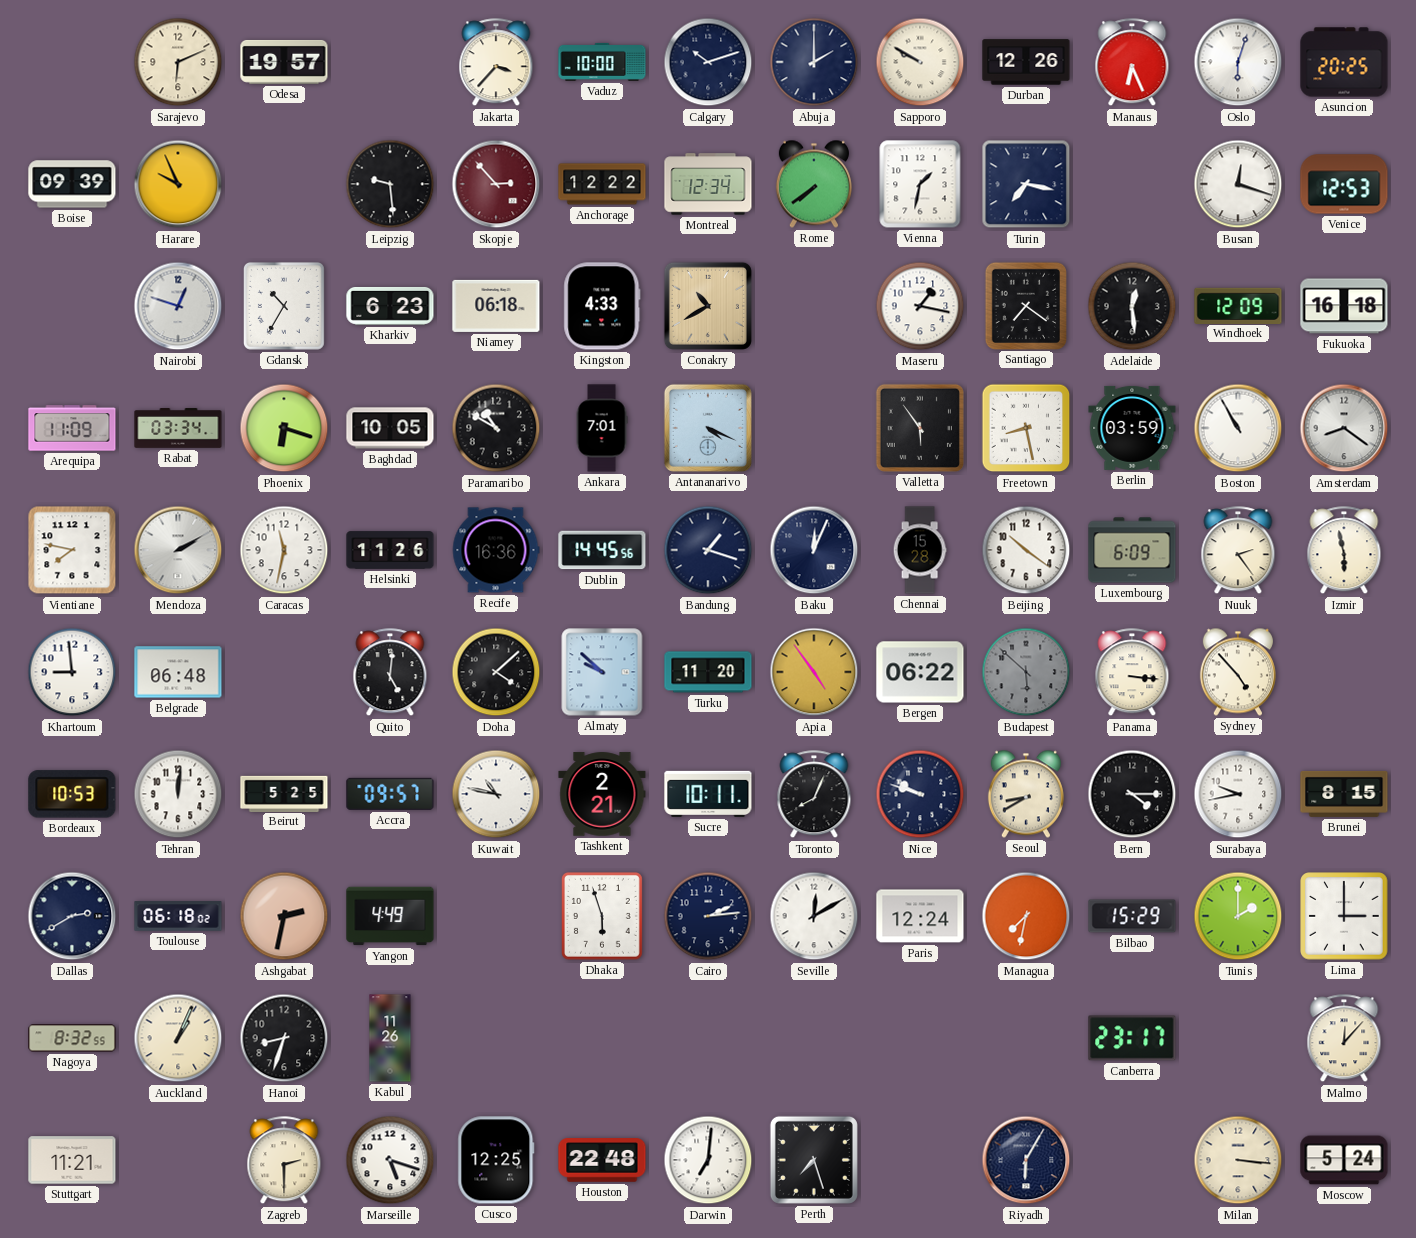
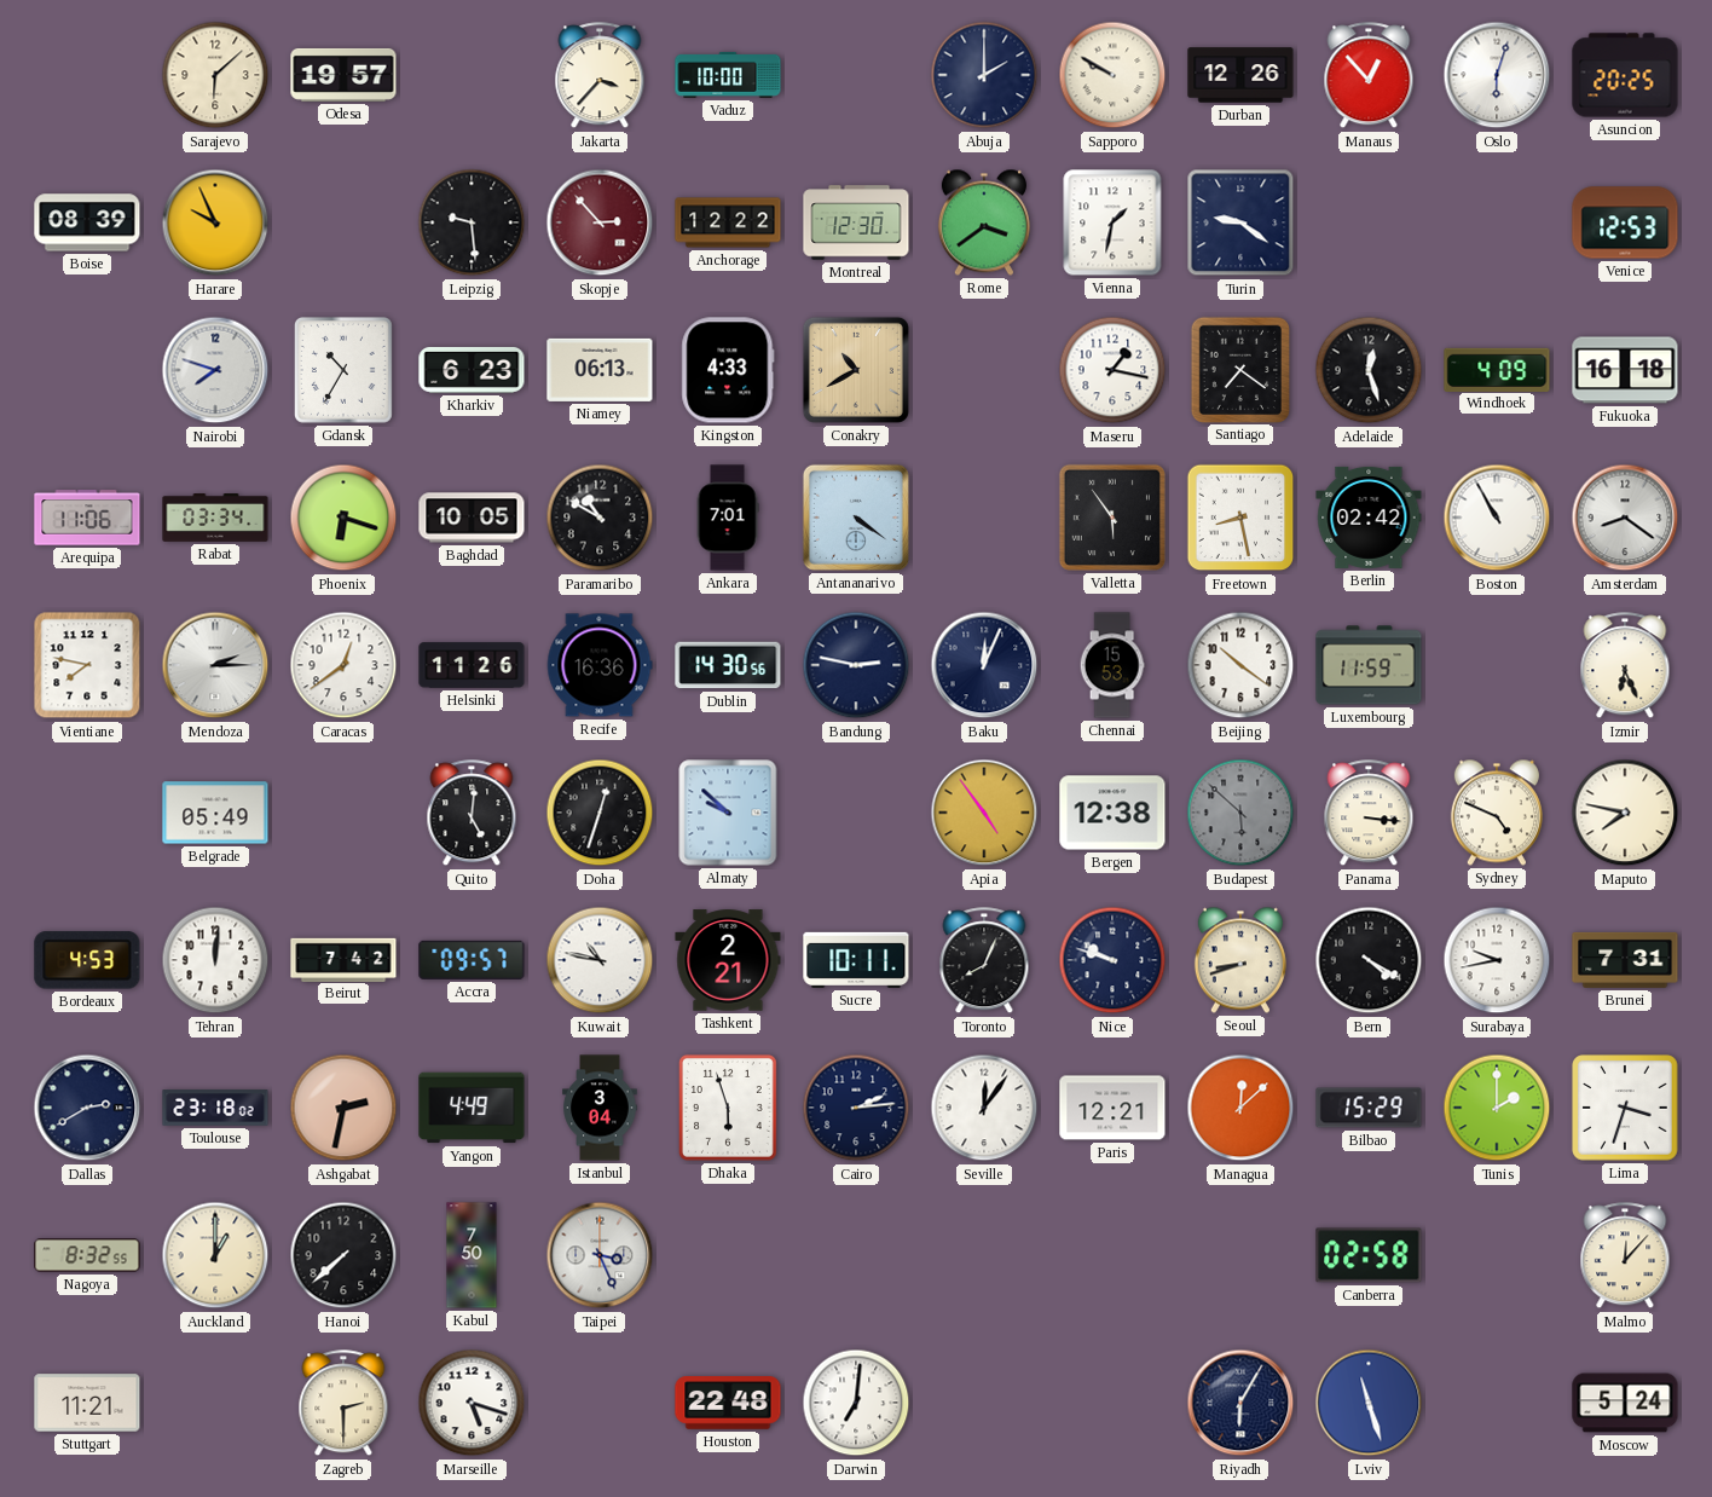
Sarajevo: 6:11 -> 6:08
Calgary: 10:12 -> none
Manaus: 6:26 -> 12:53
Boise: 09:39 -> 08:39
Montreal: 12:34 -> 12:30
Rome: 7:39 -> 3:39
Turin: 7:17 -> 9:21
Busan: 12:18 -> none
Nairobi: 12:48 -> 7:48
Niamey: 06:18 -> 06:13
Adelaide: 12:29 -> 12:27
Windhoek: 12:09 -> 4:09
Arequipa: 11:09 -> 11:06
Antananarivo: 4:19 -> 4:21
Berlin: 03:59 -> 02:42
Mendoza: 2:10 -> 2:15
Caracas: 11:32 -> 12:39
Dublin: 14:45 -> 14:30
Bandung: 1:18 -> 2:47
Chennai: 15:28 -> 15:53
Luxembourg: 6:09 -> 11:59
Nuuk: 2:24 -> none
Izmir: 5:58 -> 6:26
Khartoum: 8:59 -> none
Belgrade: 06:48 -> 05:49
Doha: 4:08 -> 12:33
Turku: 11:20 -> none
Bergen: 06:22 -> 12:38
Sydney: 4:53 -> 4:49
Maputo: none -> 7:47
Bordeaux: 10:53 -> 4:53
Beirut: 5:25 -> 7:42
Seoul: 8:40 -> 8:42
Bern: 4:15 -> 4:20
Brunei: 8:15 -> 7:31
Toulouse: 06:18 -> 23:18
Istanbul: none -> 3:04
Seville: 12:10 -> 12:06
Paris: 12:24 -> 12:21
Managua: 7:32 -> 12:08
Lima: 3:00 -> 3:33
Auckland: 1:04 -> 1:00
Hanoi: 8:33 -> 7:38
Kabul: 11:26 -> 7:50
Taipei: none -> 3:26
Canberra: 23:17 -> 02:58
Cusco: 12:25 -> none
Perth: 7:27 -> none
Lviv: none -> 11:27
Milan: 3:16 -> none
